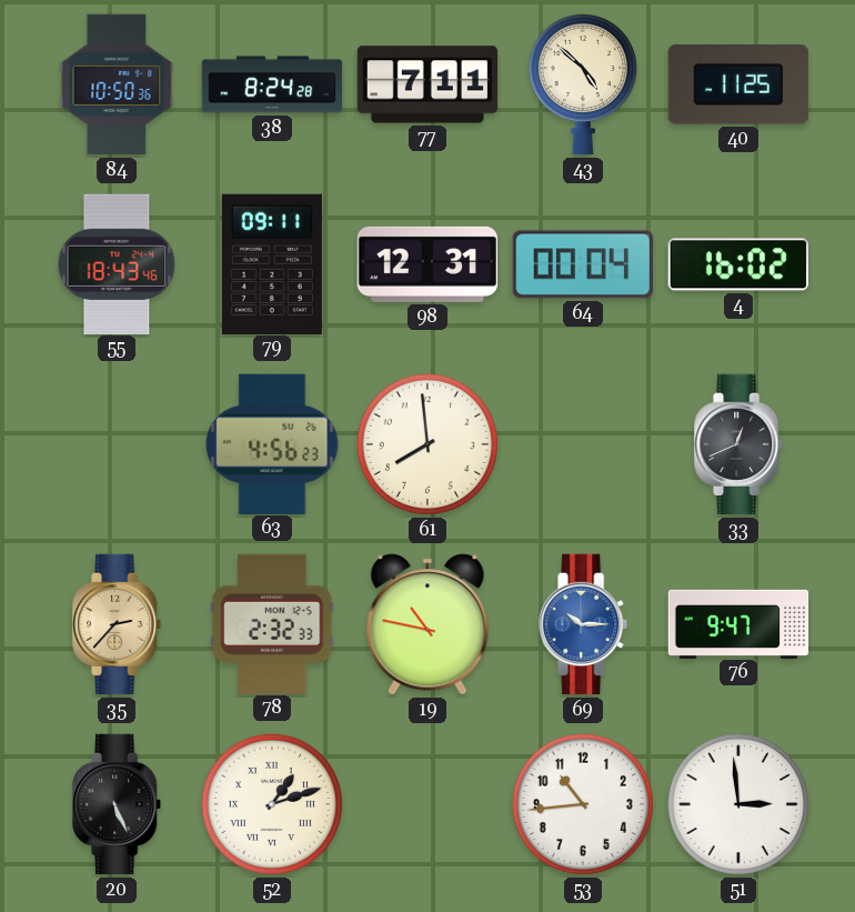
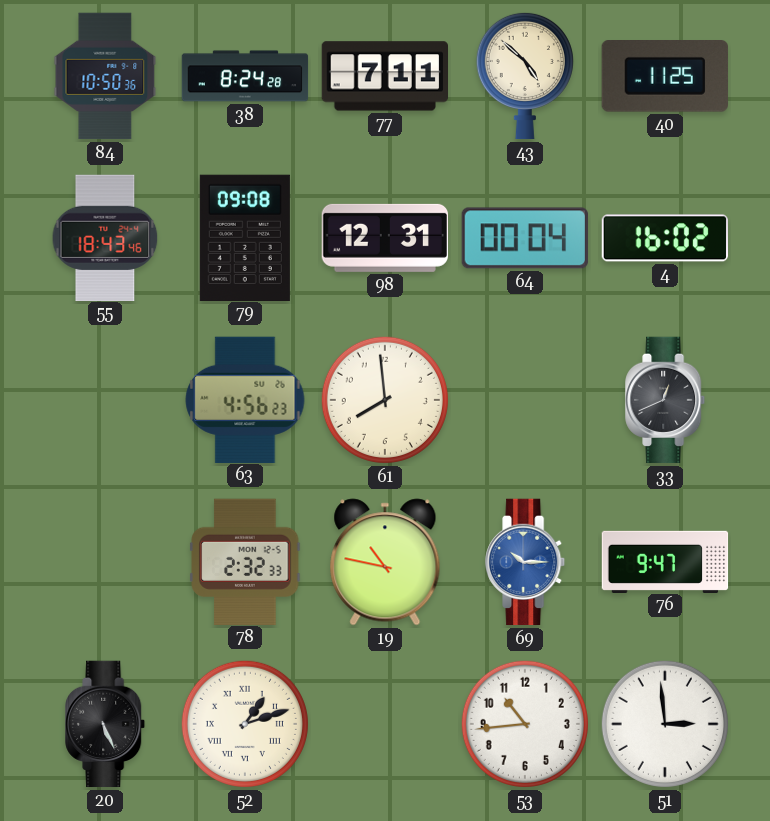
79: 09:11 -> 09:08
35: 2:37 -> none
